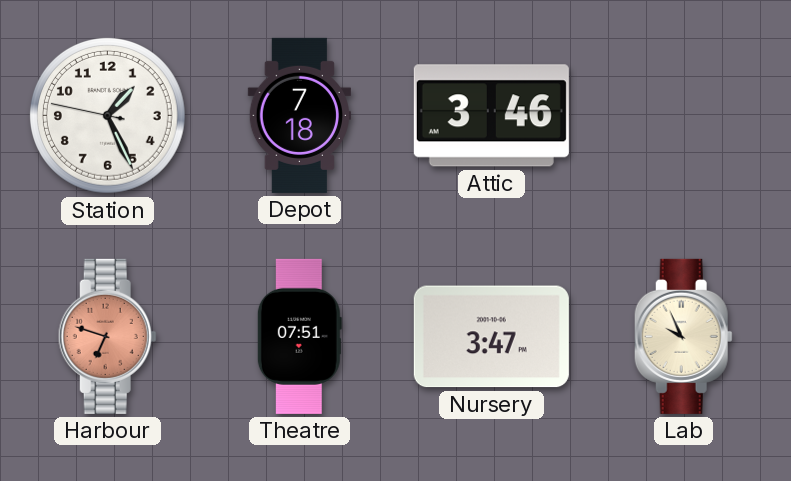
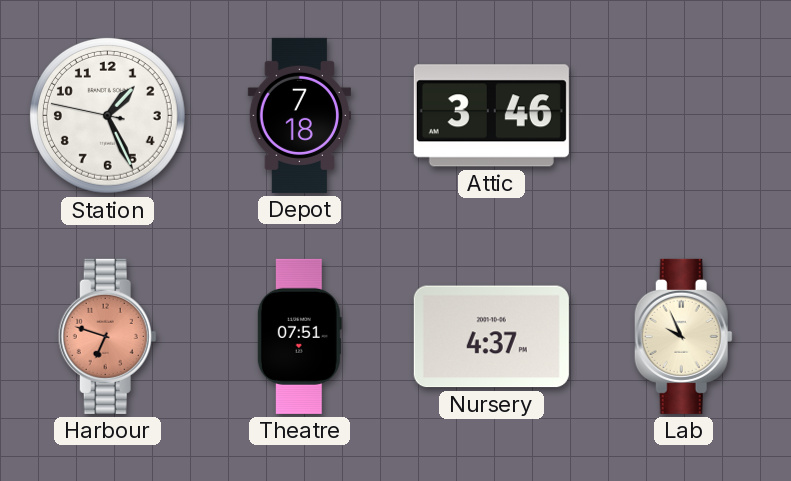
Nursery: 3:47 -> 4:37
